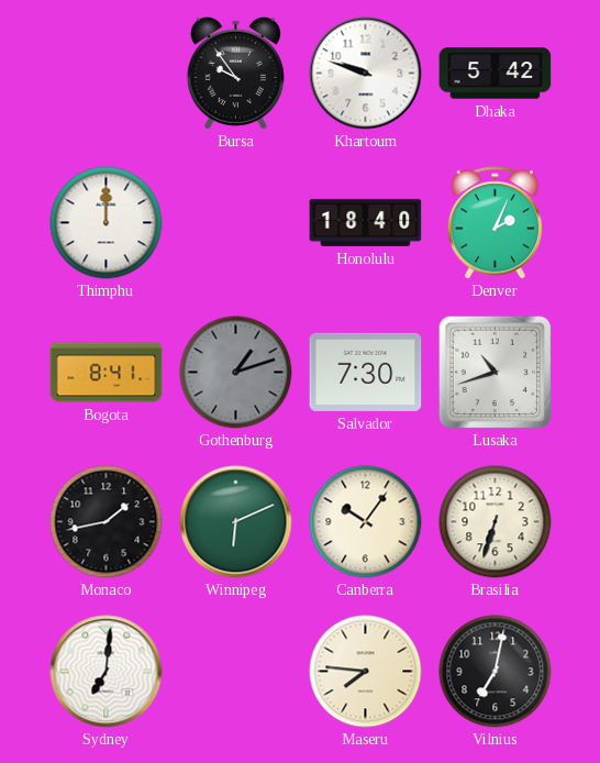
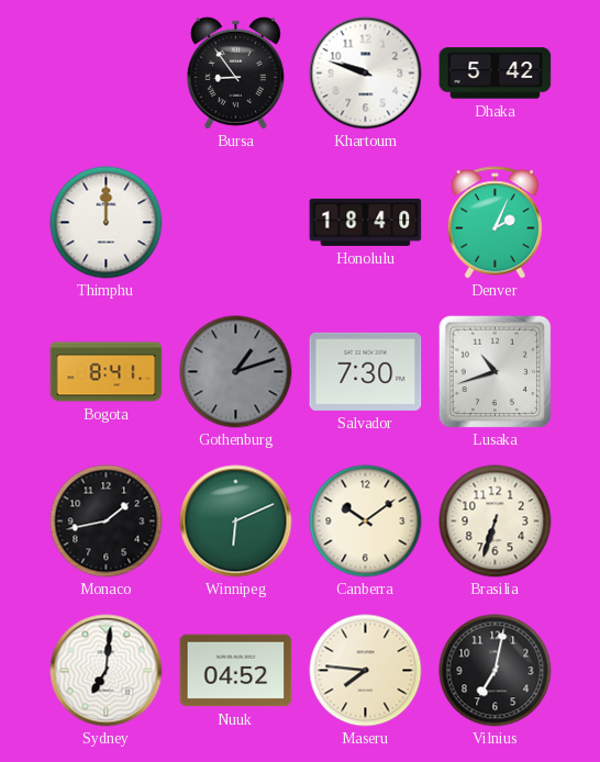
Bursa: 9:54 -> 8:54
Canberra: 10:06 -> 10:09
Nuuk: none -> 04:52
